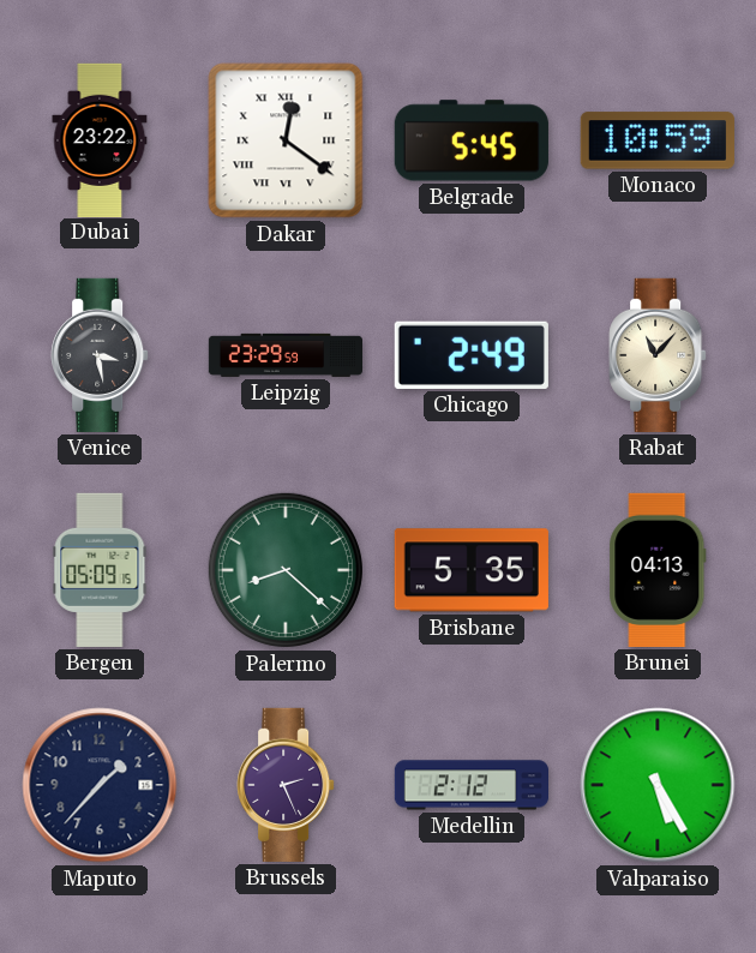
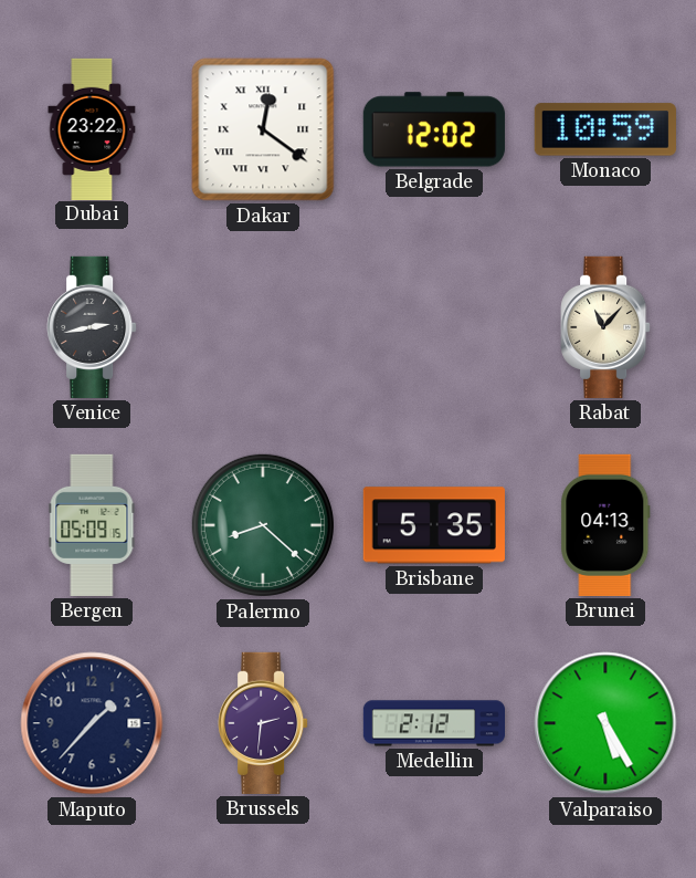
Belgrade: 5:45 -> 12:02
Venice: 3:28 -> 2:43
Leipzig: 23:29 -> none
Chicago: 2:49 -> none
Brussels: 2:26 -> 2:31
